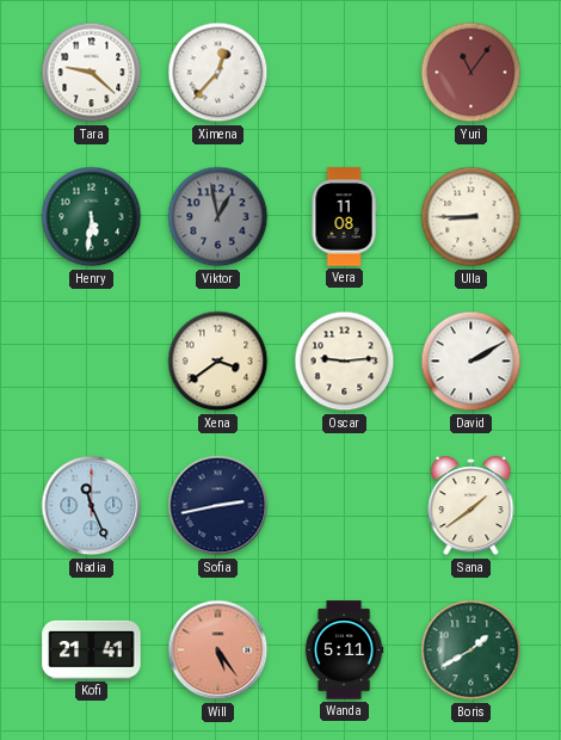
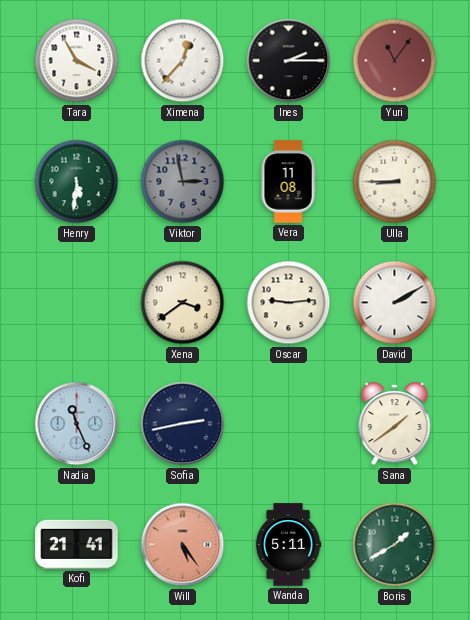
Tara: 9:22 -> 3:55
Ines: none -> 2:15
Viktor: 12:58 -> 2:58
